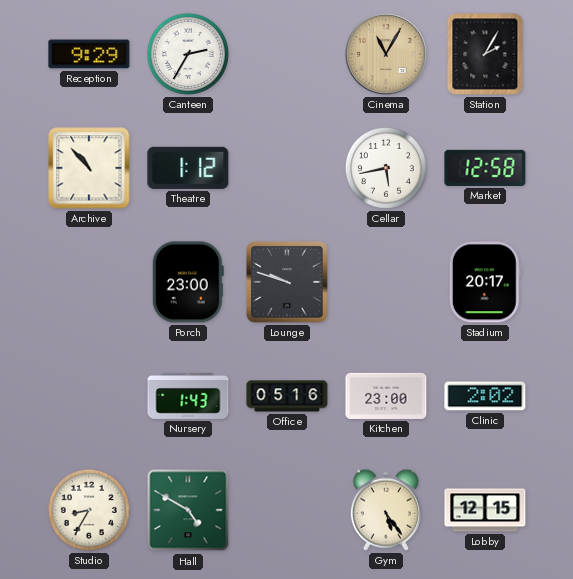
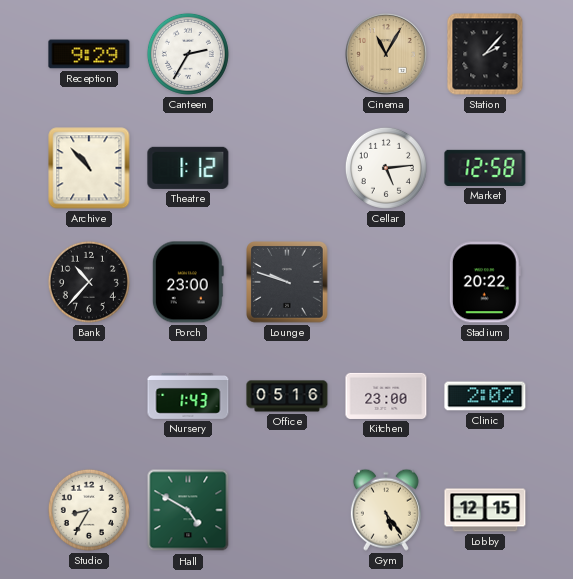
Station: 2:05 -> 2:07
Cellar: 5:43 -> 5:14
Bank: none -> 10:37
Stadium: 20:17 -> 20:22
